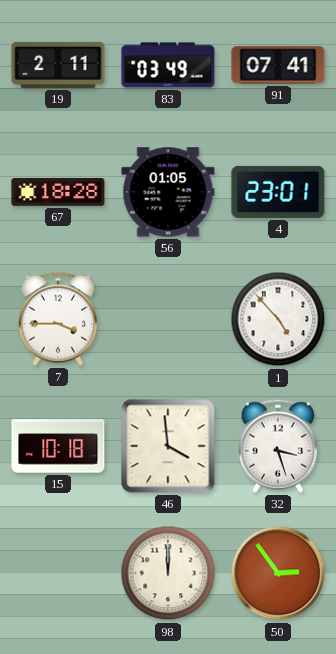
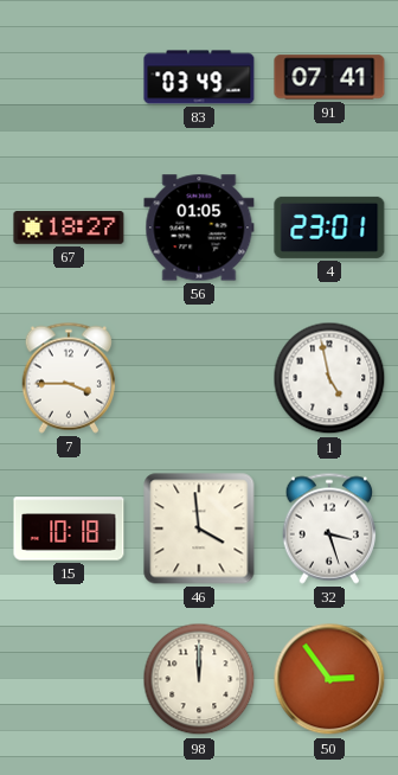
19: 2:11 -> none
67: 18:28 -> 18:27
1: 4:53 -> 4:58
